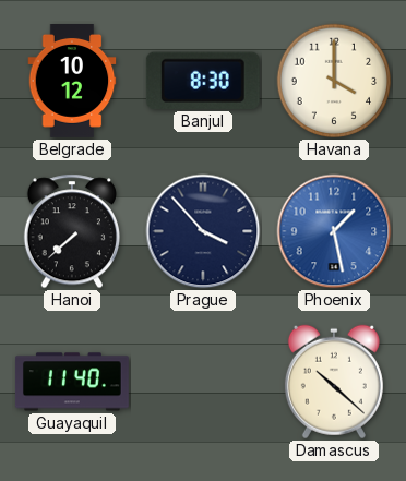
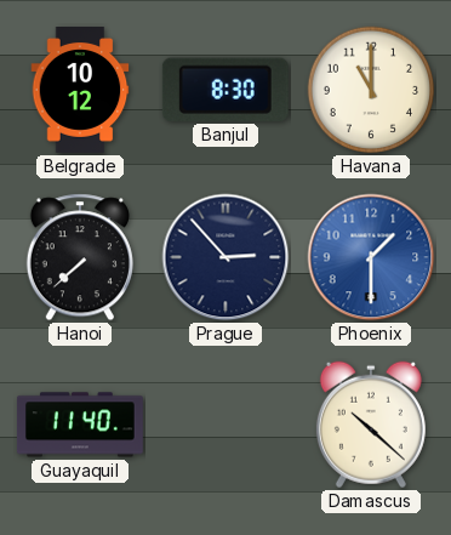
Havana: 4:00 -> 11:00
Prague: 3:53 -> 2:53
Phoenix: 1:28 -> 1:30
